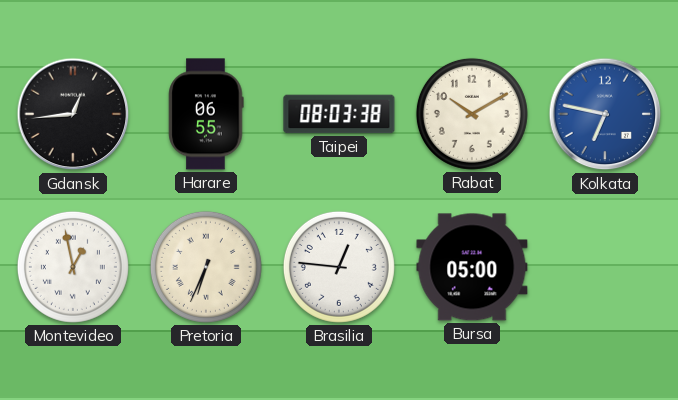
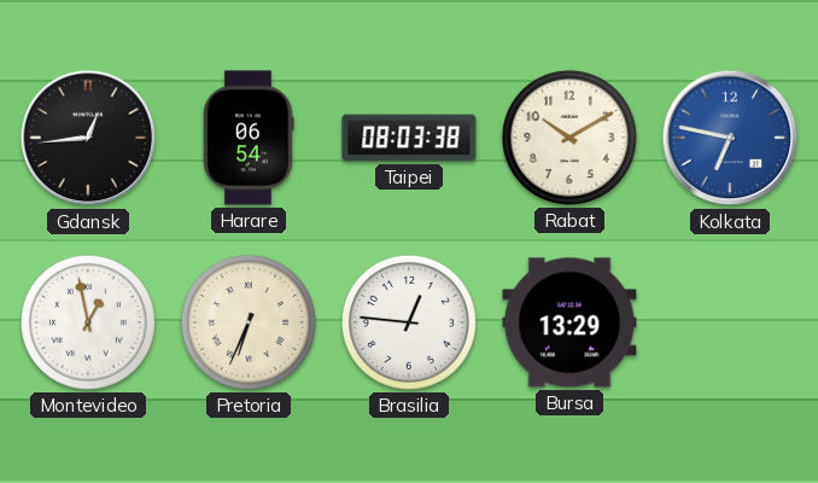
Harare: 06:55 -> 06:54
Bursa: 05:00 -> 13:29
